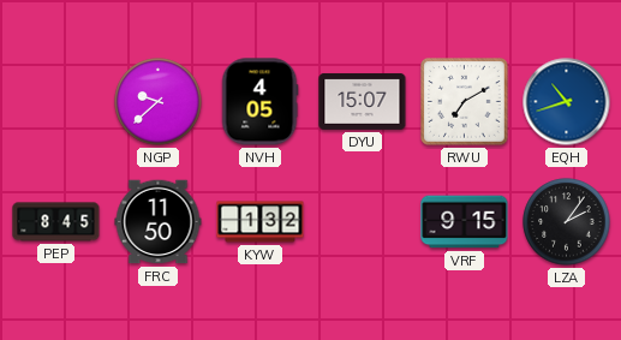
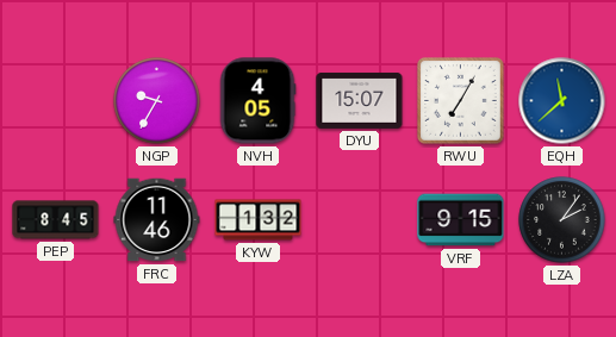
NGP: 9:38 -> 9:35
RWU: 7:10 -> 7:05
EQH: 10:42 -> 11:38
FRC: 11:50 -> 11:46
